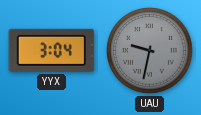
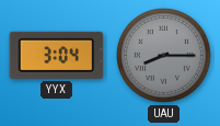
UAU: 9:32 -> 8:15
